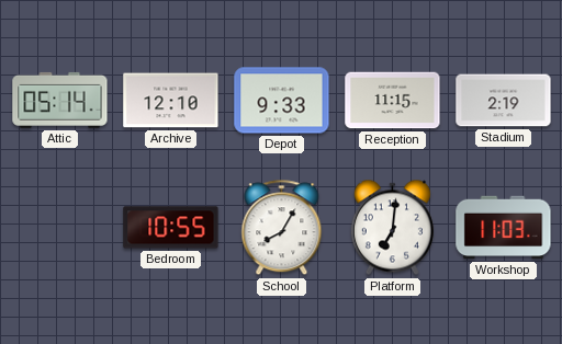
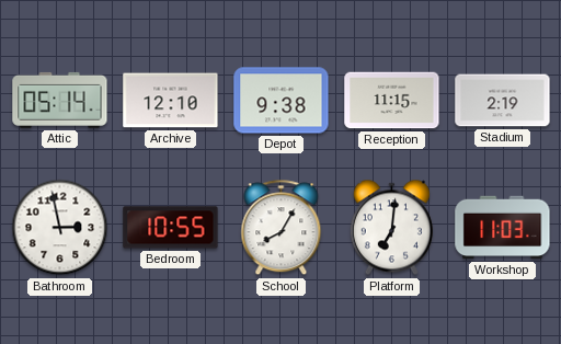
Depot: 9:33 -> 9:38
Bathroom: none -> 2:58
